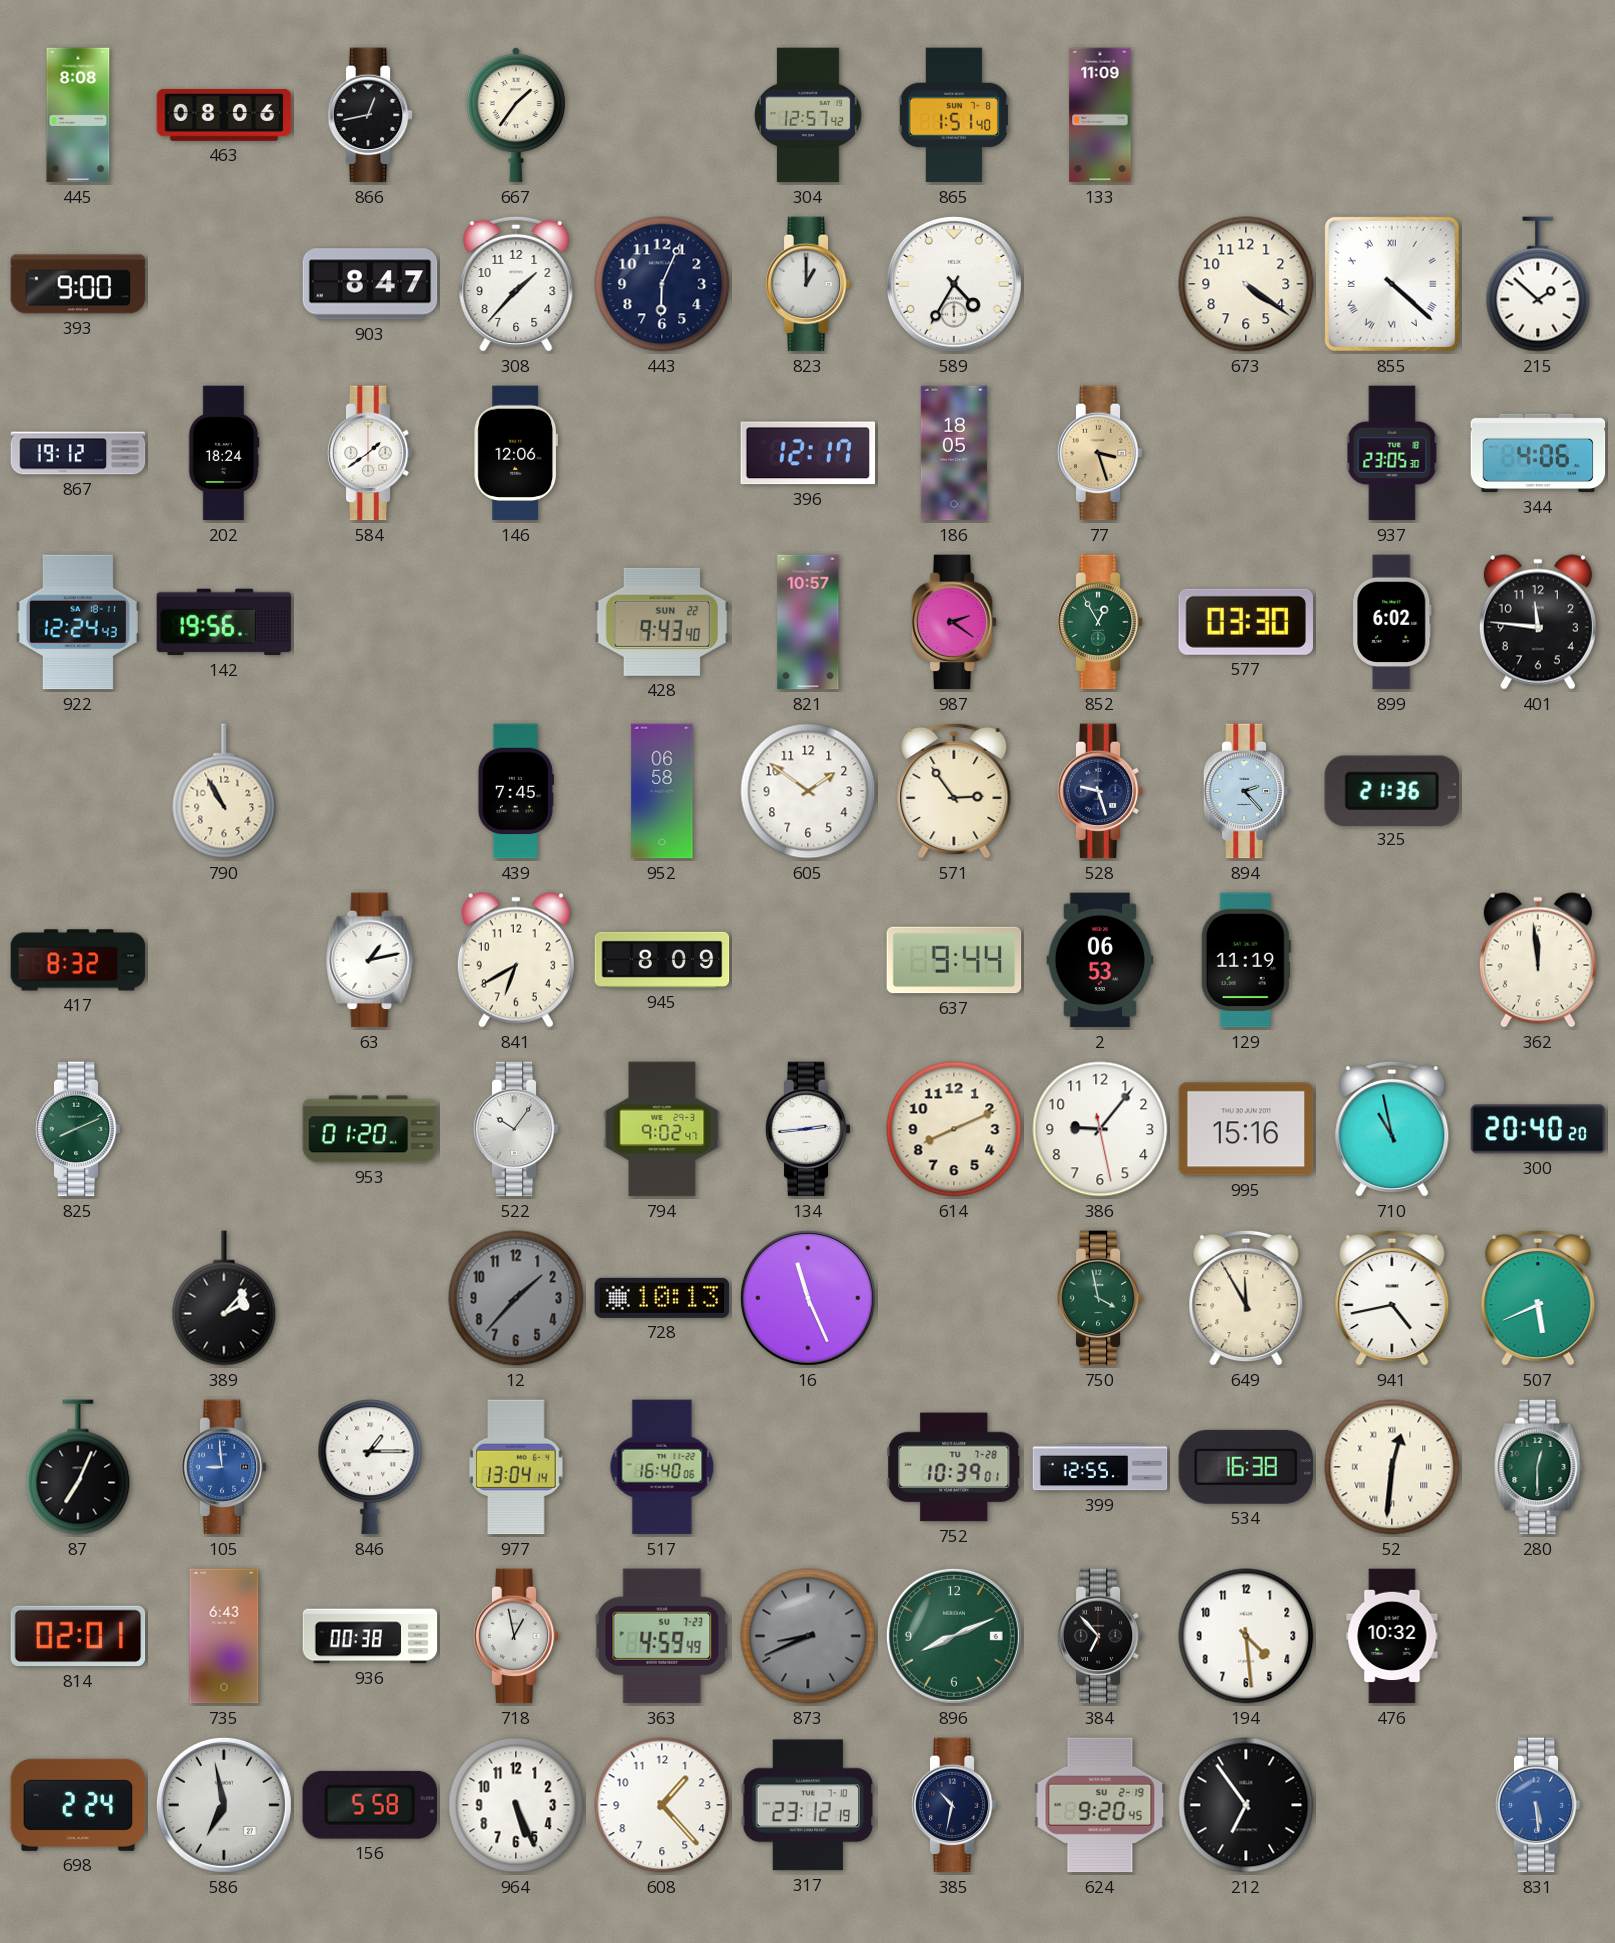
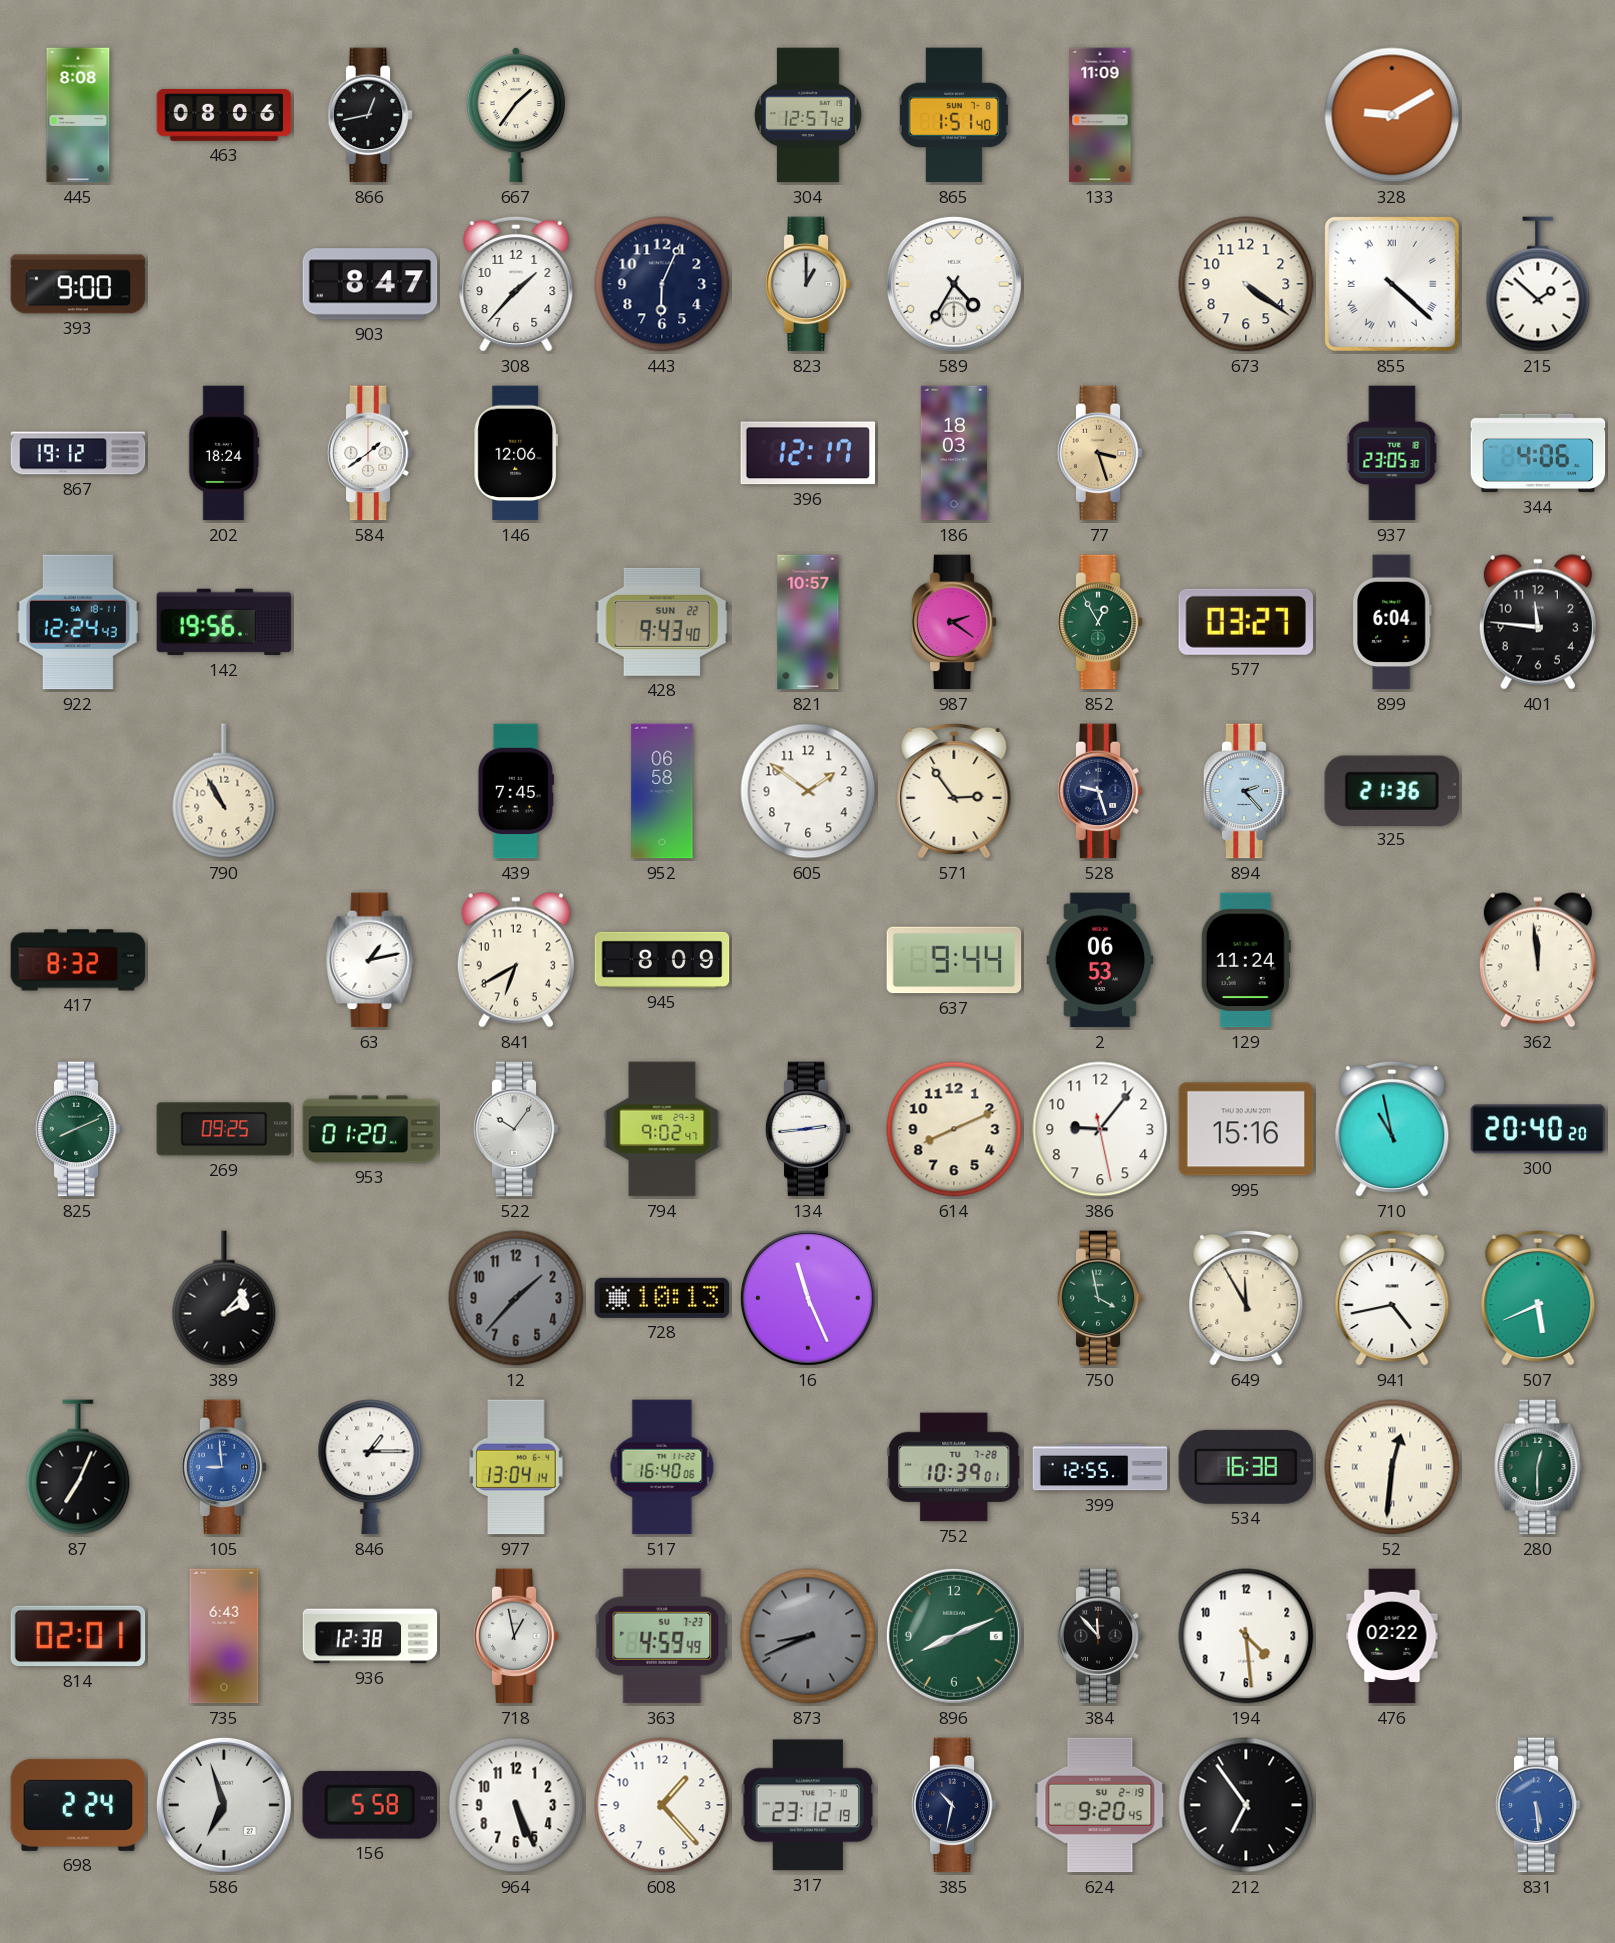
328: none -> 9:10
186: 18:05 -> 18:03
577: 03:30 -> 03:27
899: 6:02 -> 6:04
129: 11:19 -> 11:24
269: none -> 09:25
936: 00:38 -> 12:38
384: 6:53 -> 11:53
476: 10:32 -> 02:22
586: 6:58 -> 6:57
